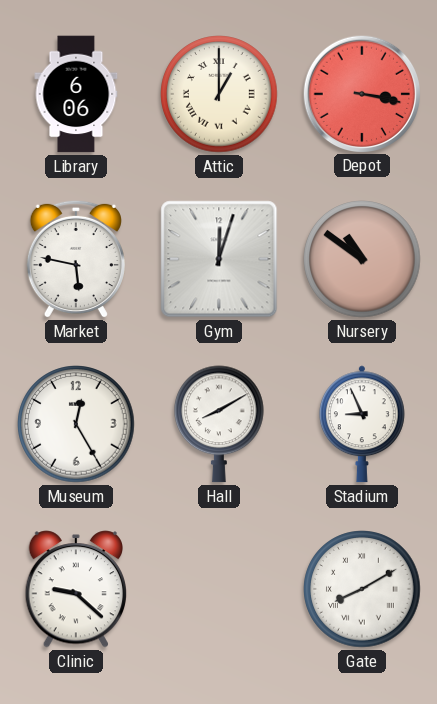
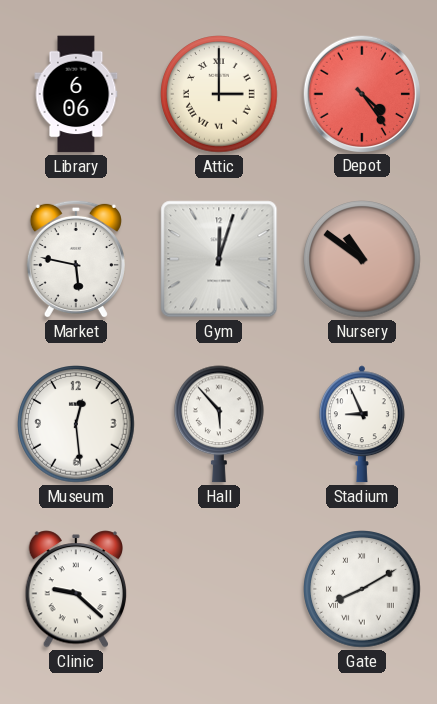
Attic: 1:00 -> 3:00
Depot: 3:17 -> 4:24
Museum: 12:25 -> 12:29
Hall: 8:10 -> 5:53
